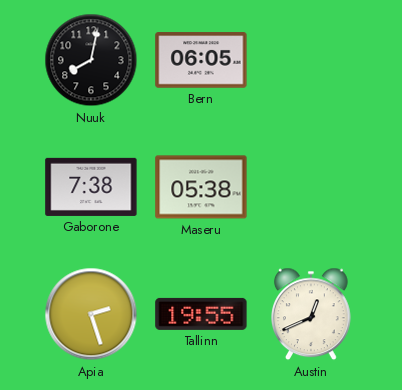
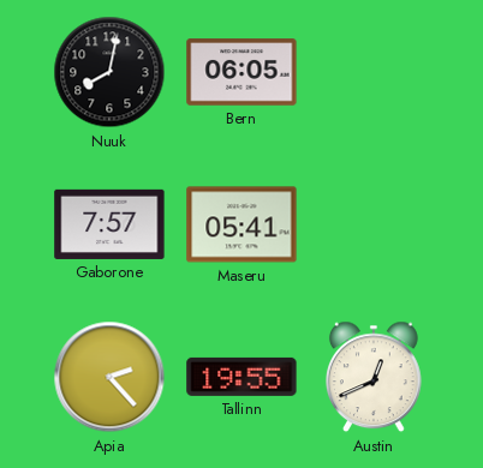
Gaborone: 7:38 -> 7:57
Maseru: 05:38 -> 05:41
Apia: 2:27 -> 2:23
